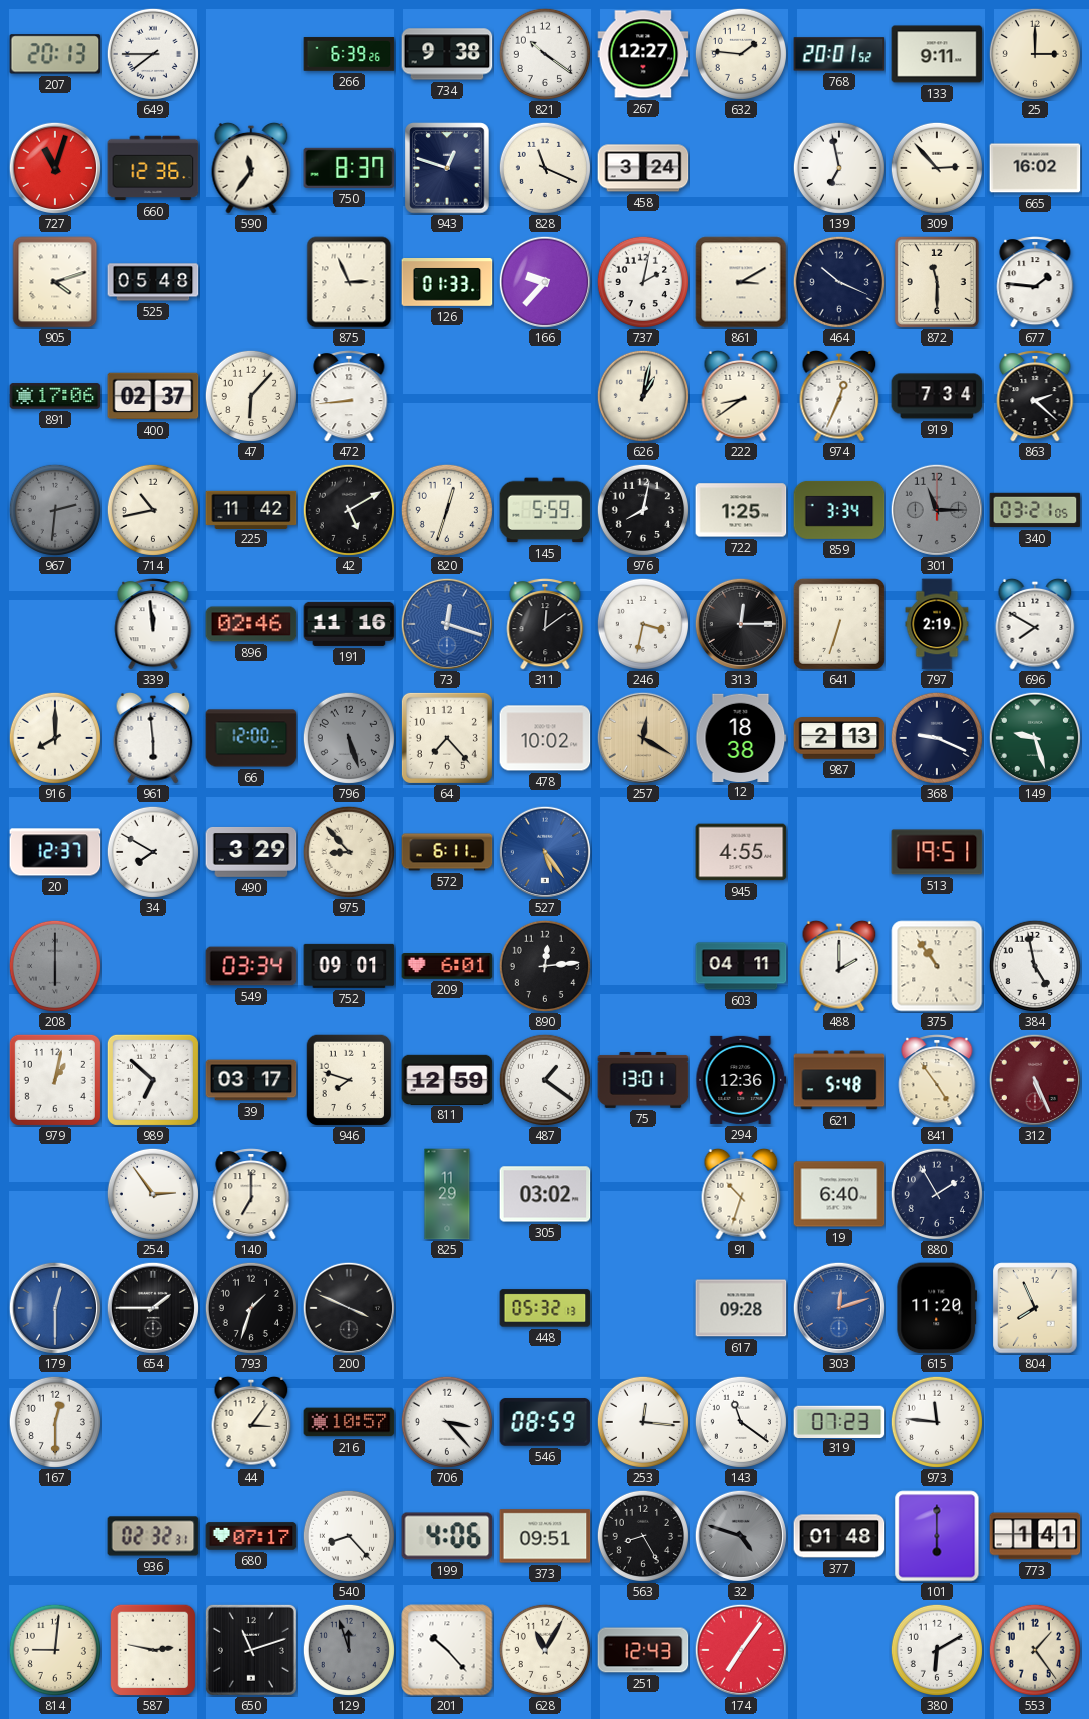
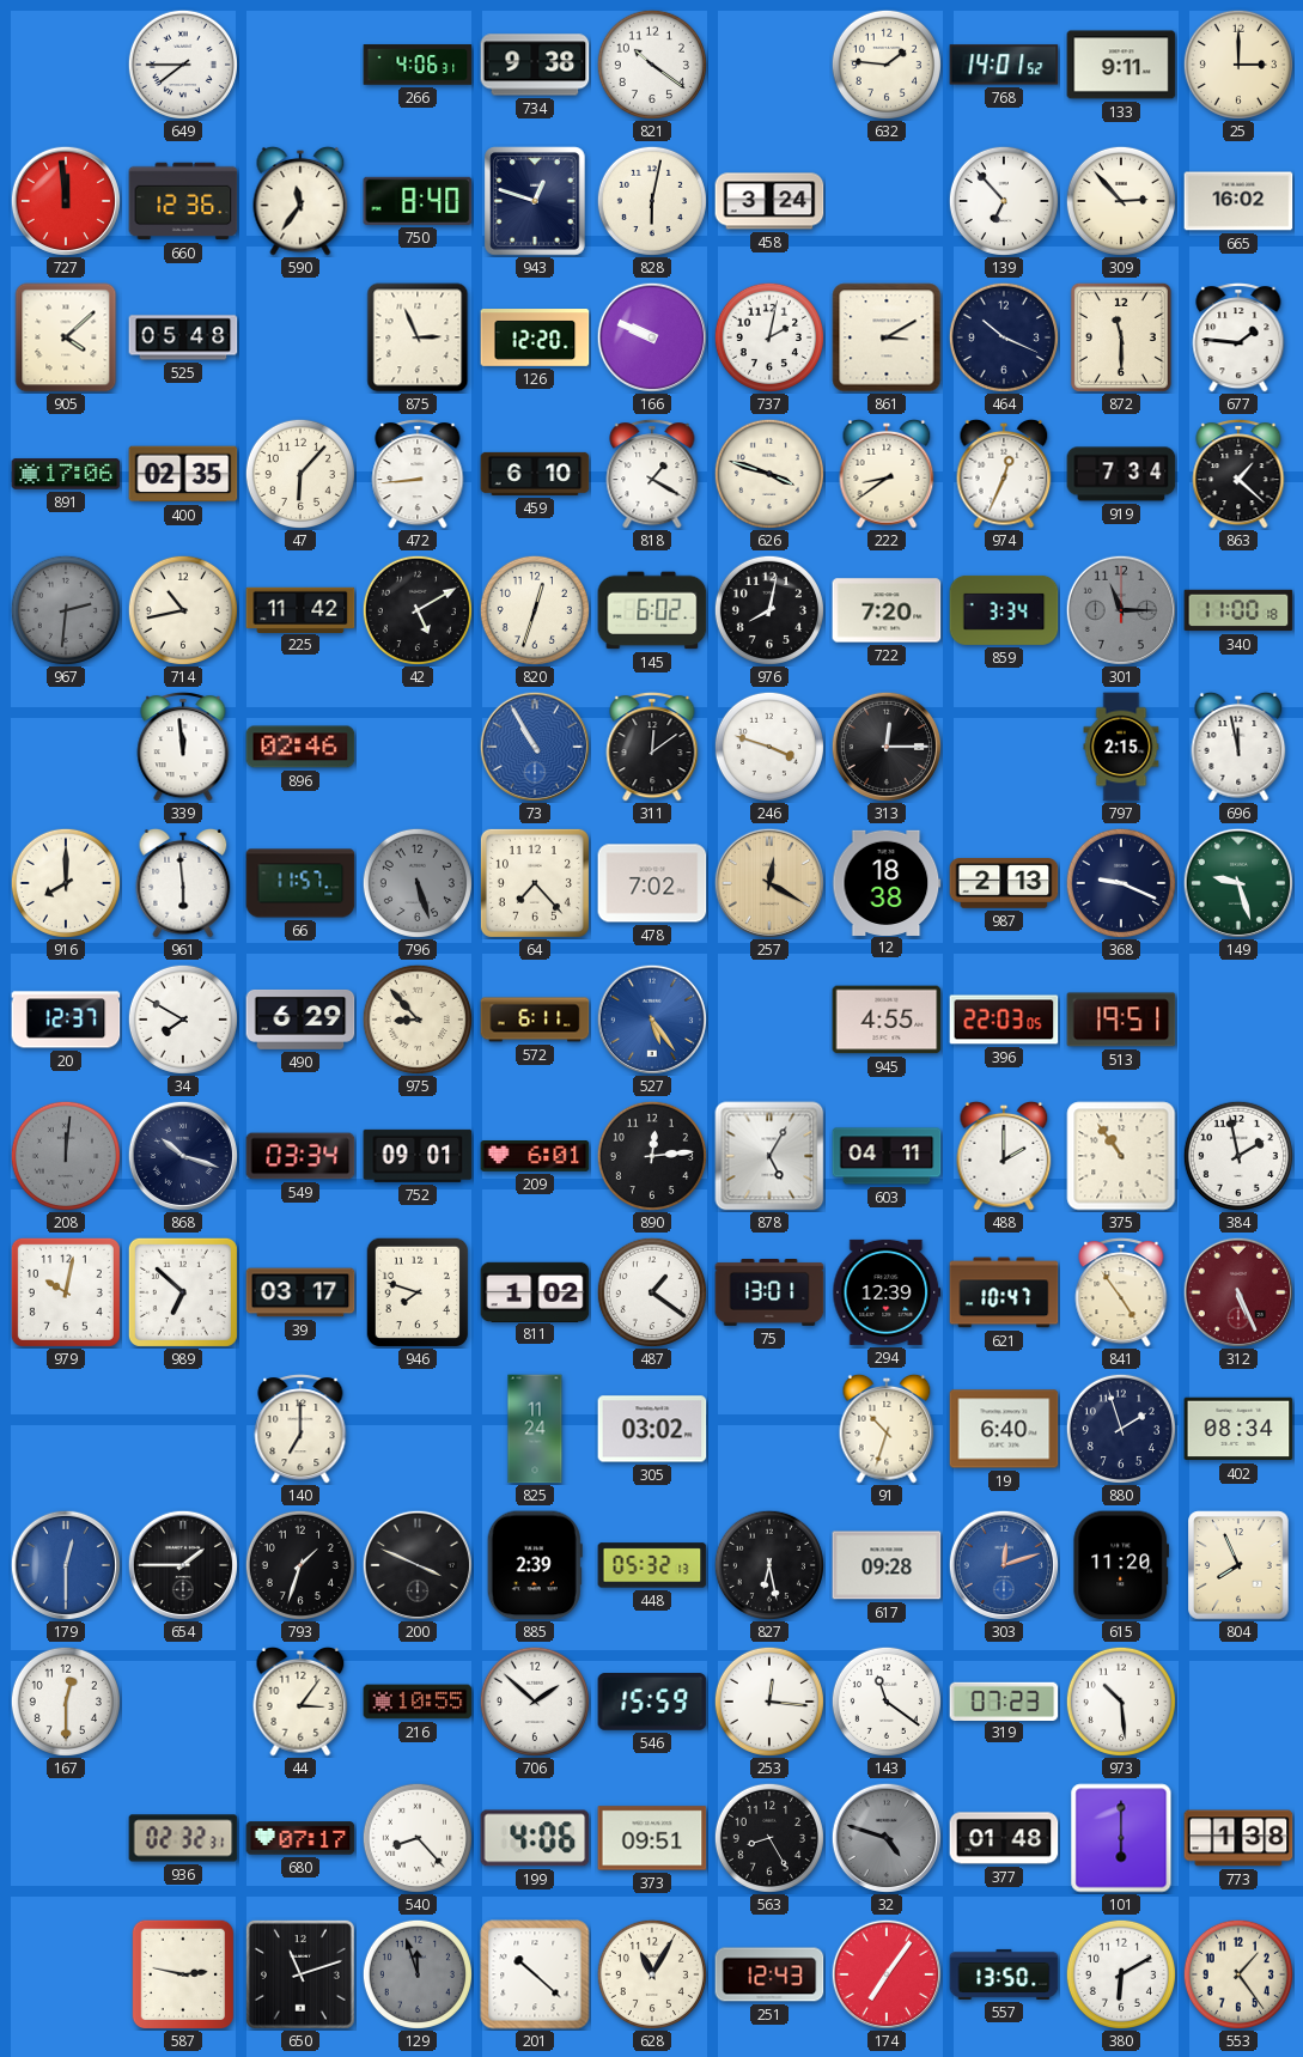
207: 20:13 -> none
266: 6:39 -> 4:06
267: 12:27 -> none
768: 20:01 -> 14:01
727: 11:03 -> 11:59
750: 8:37 -> 8:40
828: 11:19 -> 6:02
139: 6:58 -> 6:53
905: 4:12 -> 4:08
126: 01:33 -> 12:20
166: 9:37 -> 9:49
400: 02:37 -> 02:35
459: none -> 6:10
818: none -> 1:20
626: 1:02 -> 3:48
863: 2:22 -> 1:22
145: 5:59 -> 6:02
722: 1:25 -> 7:20
340: 03:21 -> 11:00
191: 11:16 -> none
73: 12:18 -> 10:55
246: 3:32 -> 3:48
641: 6:33 -> none
797: 2:19 -> 2:15
696: 7:50 -> 11:58
66: 12:00 -> 11:57
478: 10:02 -> 7:02
490: 3:29 -> 6:29
396: none -> 22:03
208: 6:00 -> 12:01
868: none -> 10:18
878: none -> 5:05
384: 4:58 -> 1:58
979: 1:02 -> 10:02
811: 12:59 -> 1:02
294: 12:36 -> 12:39
621: 5:48 -> 10:47
254: 2:54 -> none
825: 11:29 -> 11:24
880: 1:55 -> 1:57
402: none -> 08:34
885: none -> 2:39
827: none -> 6:28
216: 10:57 -> 10:55
706: 3:23 -> 1:52
546: 08:59 -> 15:59
973: 11:46 -> 10:29
773: 1:41 -> 1:38
814: 9:01 -> none
201: 10:23 -> 10:22
557: none -> 13:50
